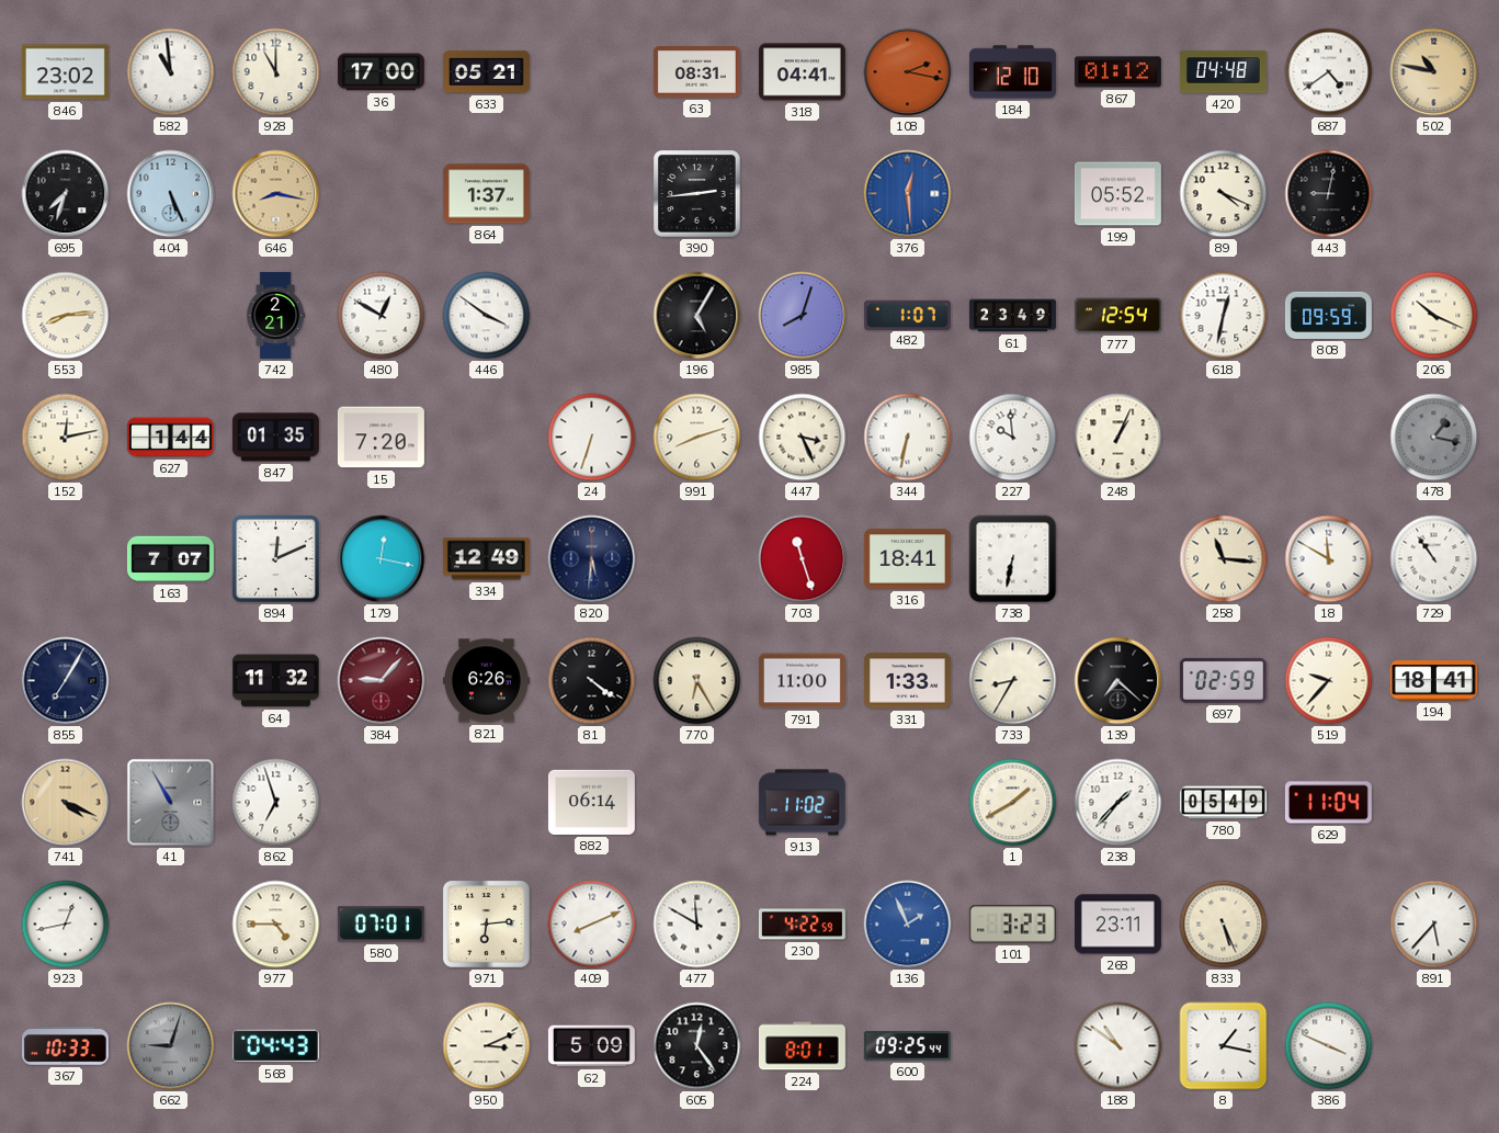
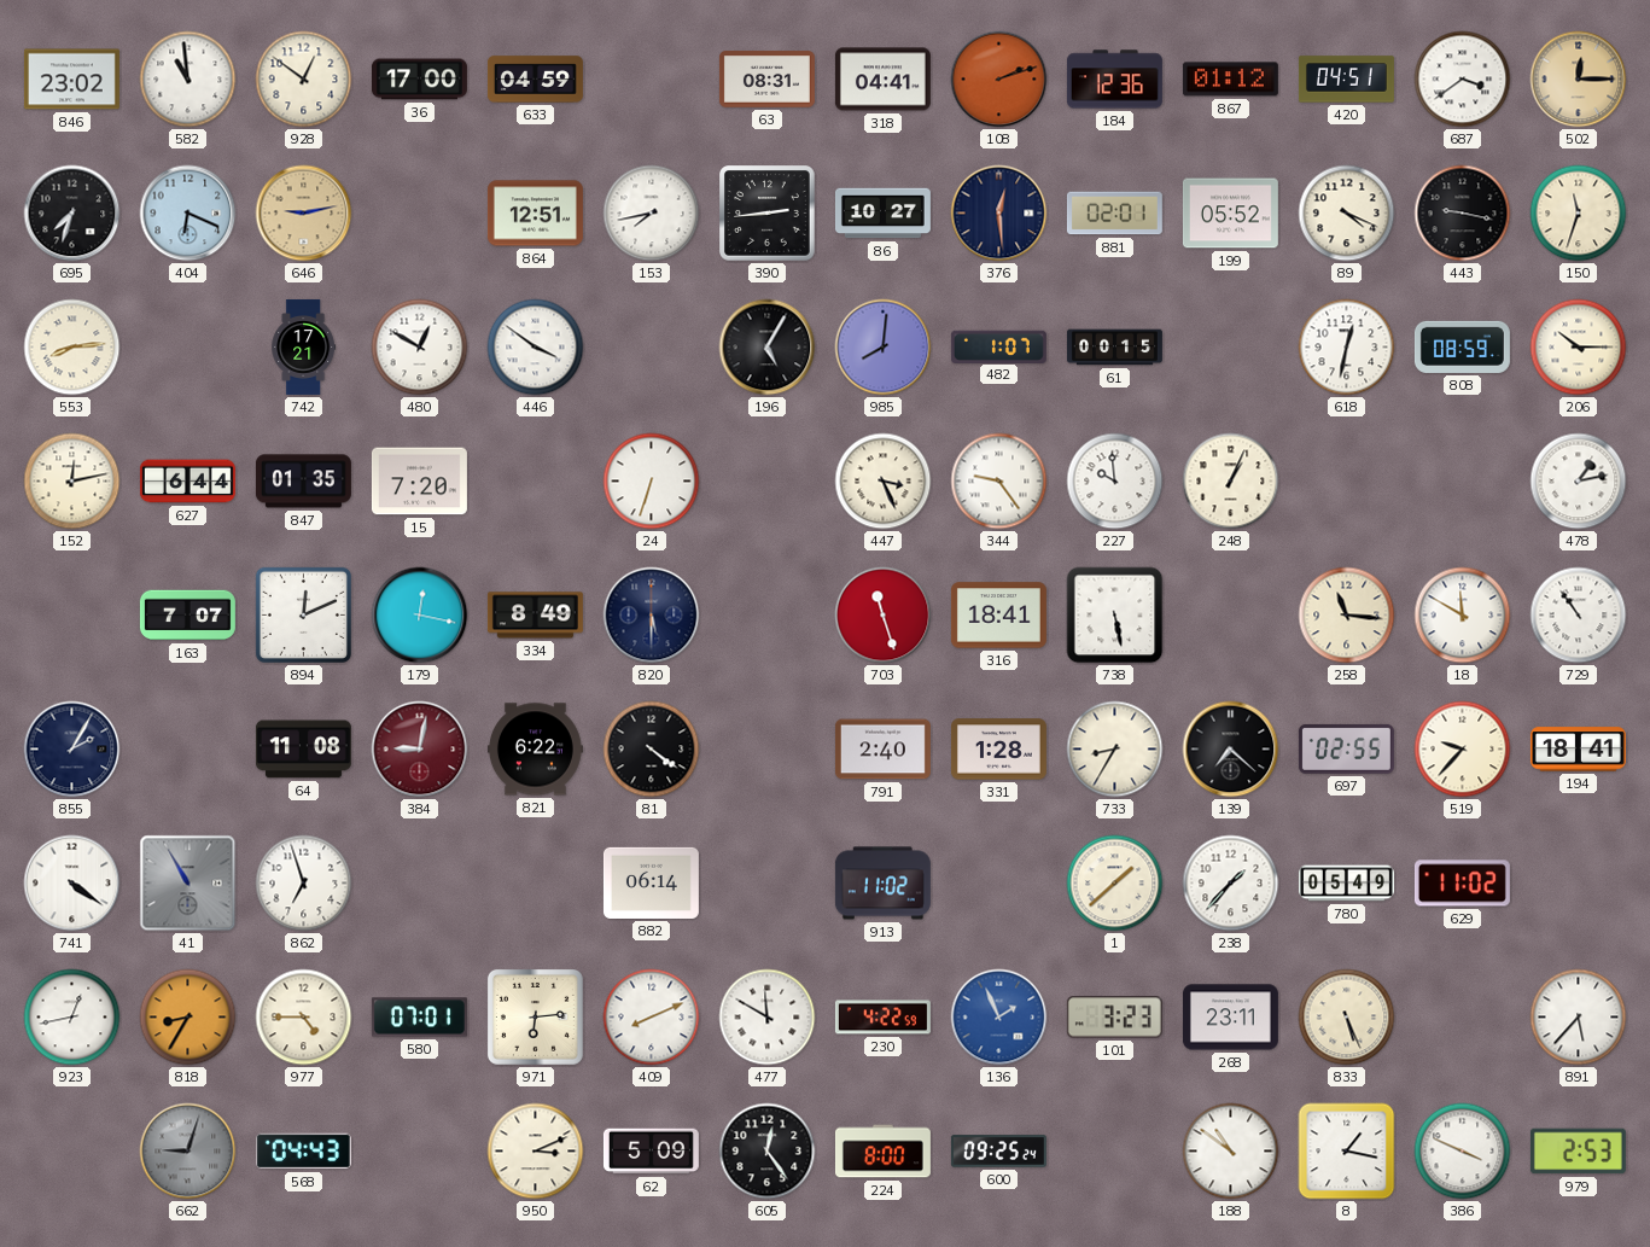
928: 11:00 -> 12:51
633: 05:21 -> 04:59
108: 2:17 -> 2:12
184: 12:10 -> 12:36
420: 04:48 -> 04:51
687: 4:39 -> 3:39
502: 10:47 -> 12:15
404: 5:26 -> 6:19
646: 8:17 -> 9:13
864: 1:37 -> 12:51
153: none -> 7:43
86: none -> 10:27
376 dial: blue -> navy
881: none -> 02:01
443: 9:02 -> 9:17
150: none -> 11:33
742: 2:21 -> 17:21
985: 8:03 -> 8:01
61: 23:49 -> 00:15
777: 12:54 -> none
808: 09:59 -> 08:59
206: 10:19 -> 10:15
627: 1:44 -> 6:44
991: 8:12 -> none
344: 6:32 -> 9:24
478: 1:17 -> 1:13
478 dial: grey -> white
334: 12:49 -> 8:49
820: 5:31 -> 5:30
738: 6:32 -> 5:28
855: 7:05 -> 2:05
64: 11:32 -> 11:08
384: 9:07 -> 9:02
821: 6:26 -> 6:22
770: 6:25 -> none
791: 11:00 -> 2:40
331: 1:33 -> 1:28
697: 02:59 -> 02:55
741: 4:19 -> 4:21
741 dial: champagne -> white
1: 1:40 -> 1:38
629: 11:04 -> 11:02
818: none -> 8:35
367: 10:33 -> none
224: 8:01 -> 8:00
600: 09:25:44 -> 09:25:24
979: none -> 2:53
